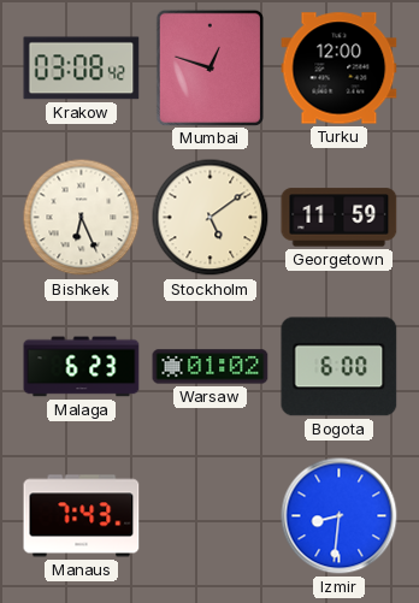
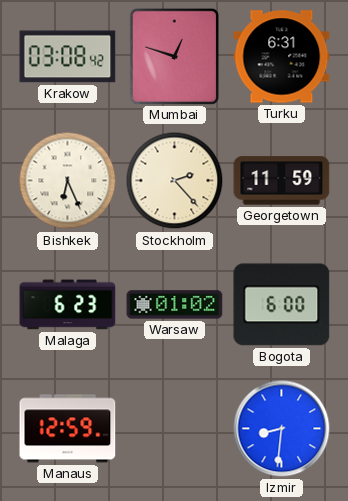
Turku: 12:00 -> 6:31
Stockholm: 5:09 -> 2:23
Manaus: 7:43 -> 12:59
